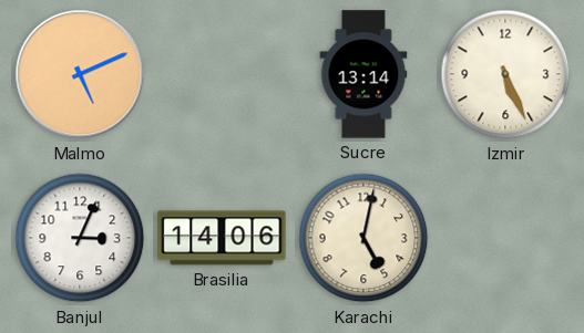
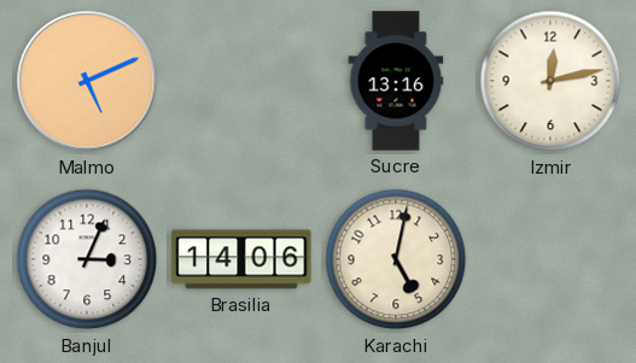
Sucre: 13:14 -> 13:16
Izmir: 5:26 -> 12:13
